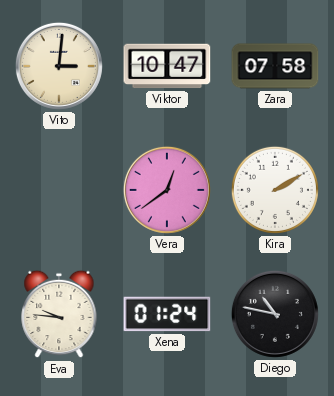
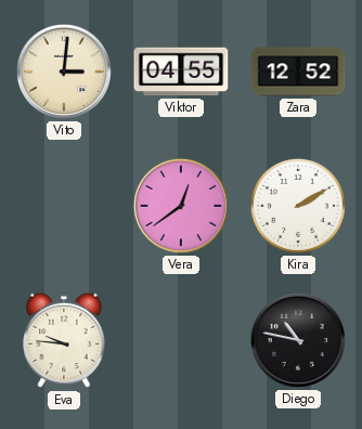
Viktor: 10:47 -> 04:55
Zara: 07:58 -> 12:52
Xena: 01:24 -> none
